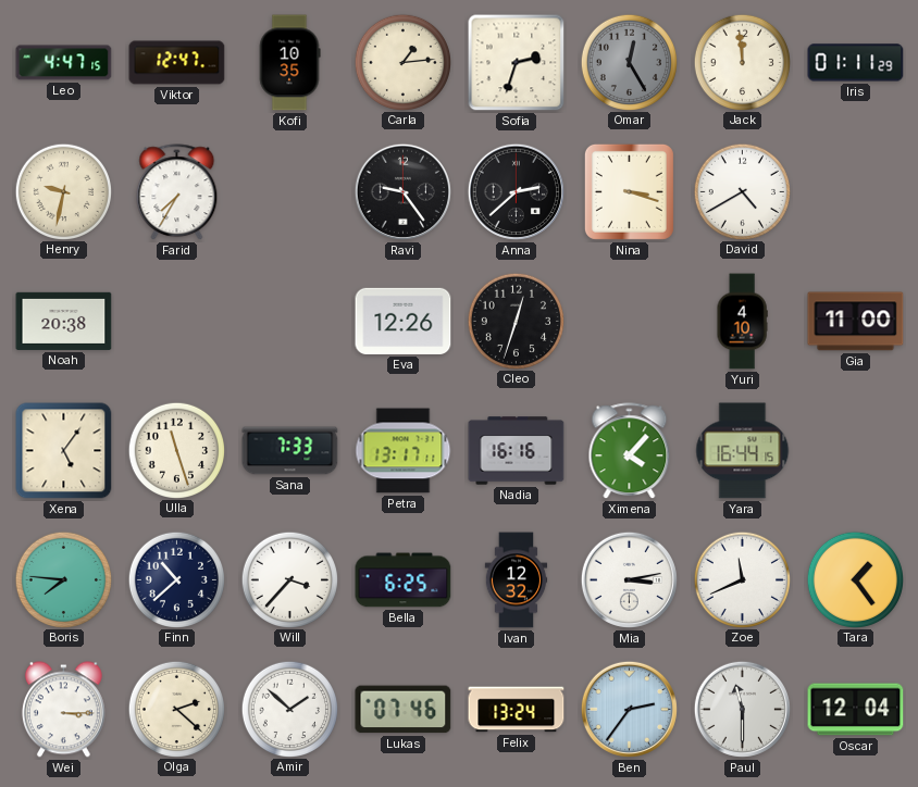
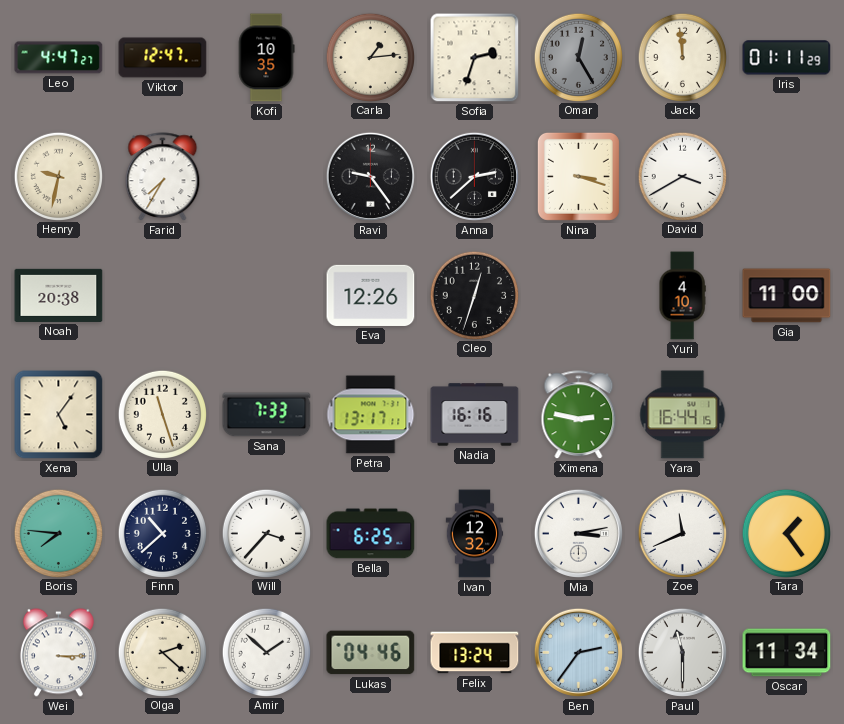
Leo: 4:47:15 -> 4:47:27
David: 4:40 -> 3:40
Ximena: 4:07 -> 2:47
Lukas: 07:46 -> 04:46
Oscar: 12:04 -> 11:34
